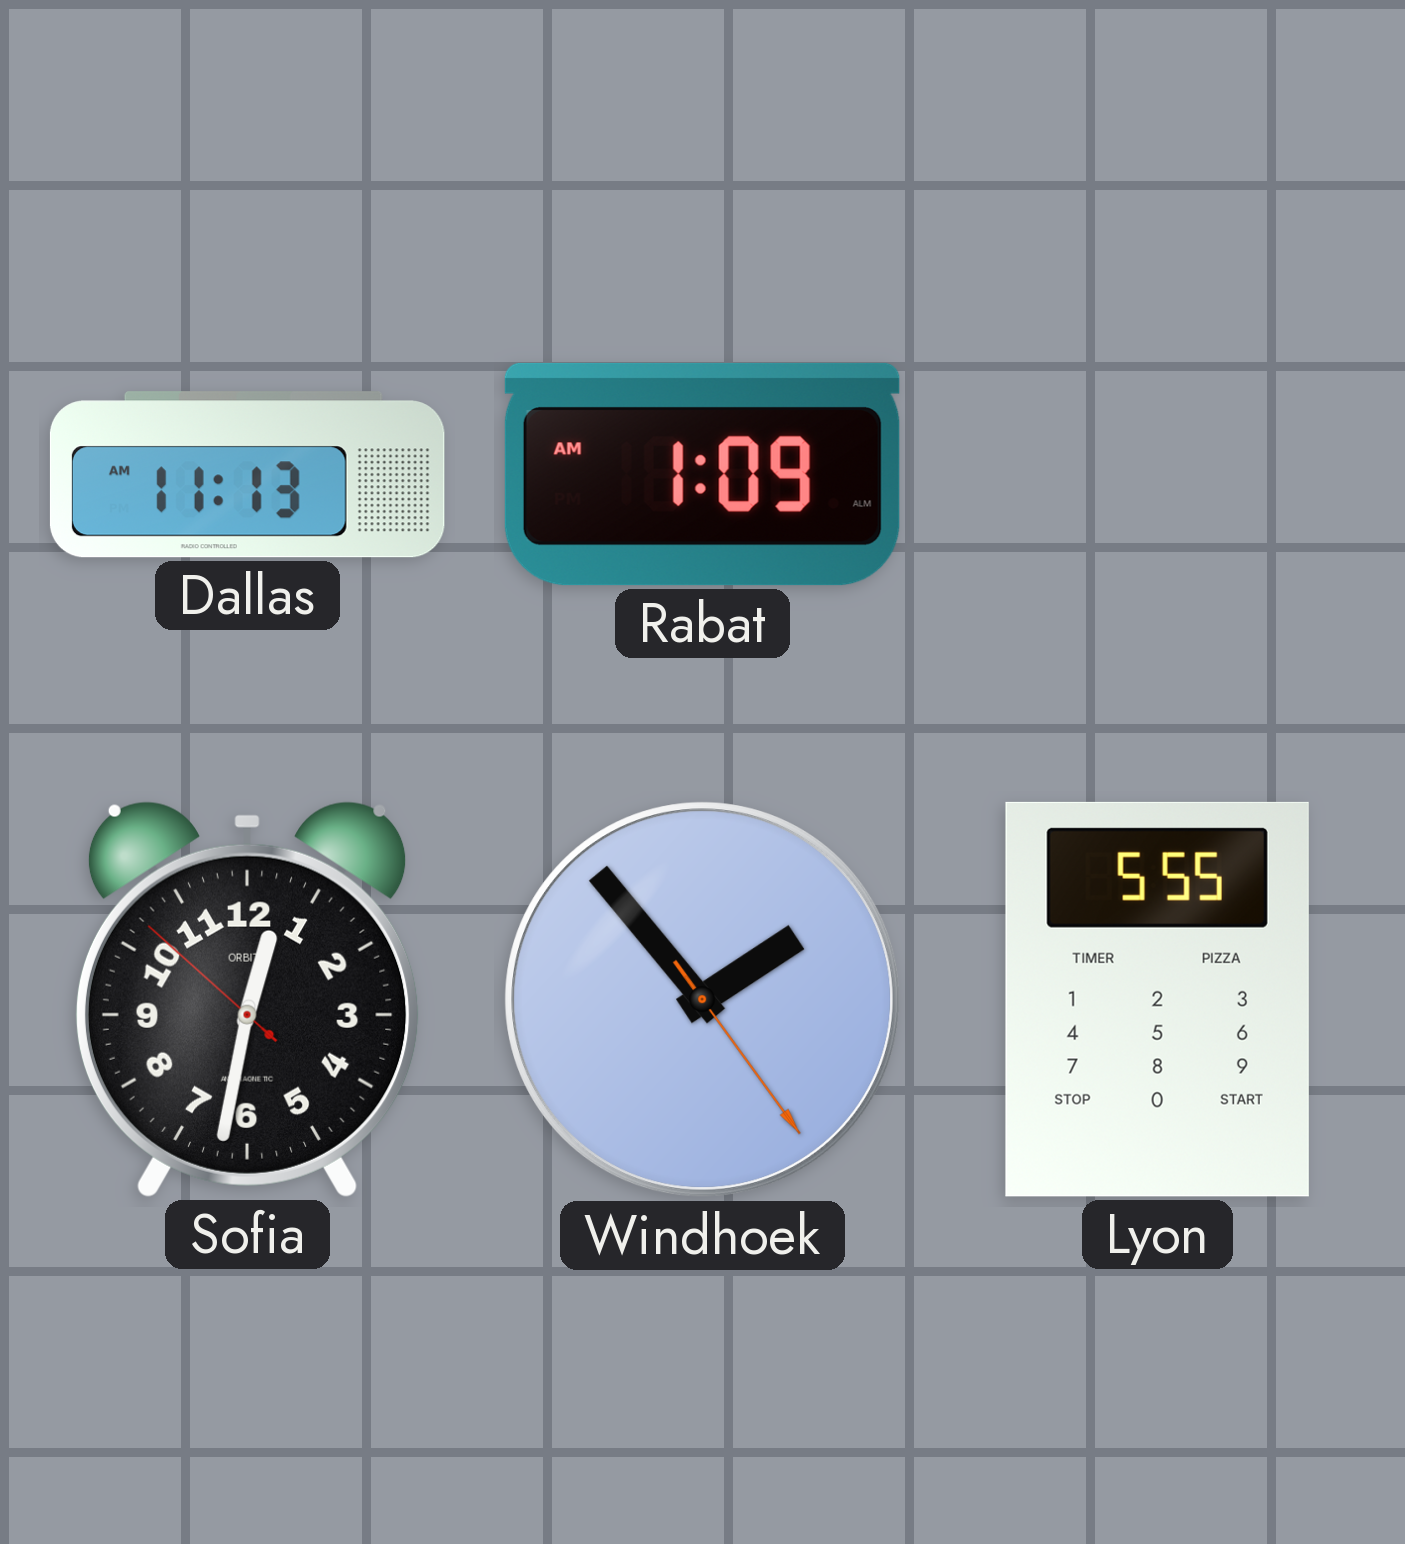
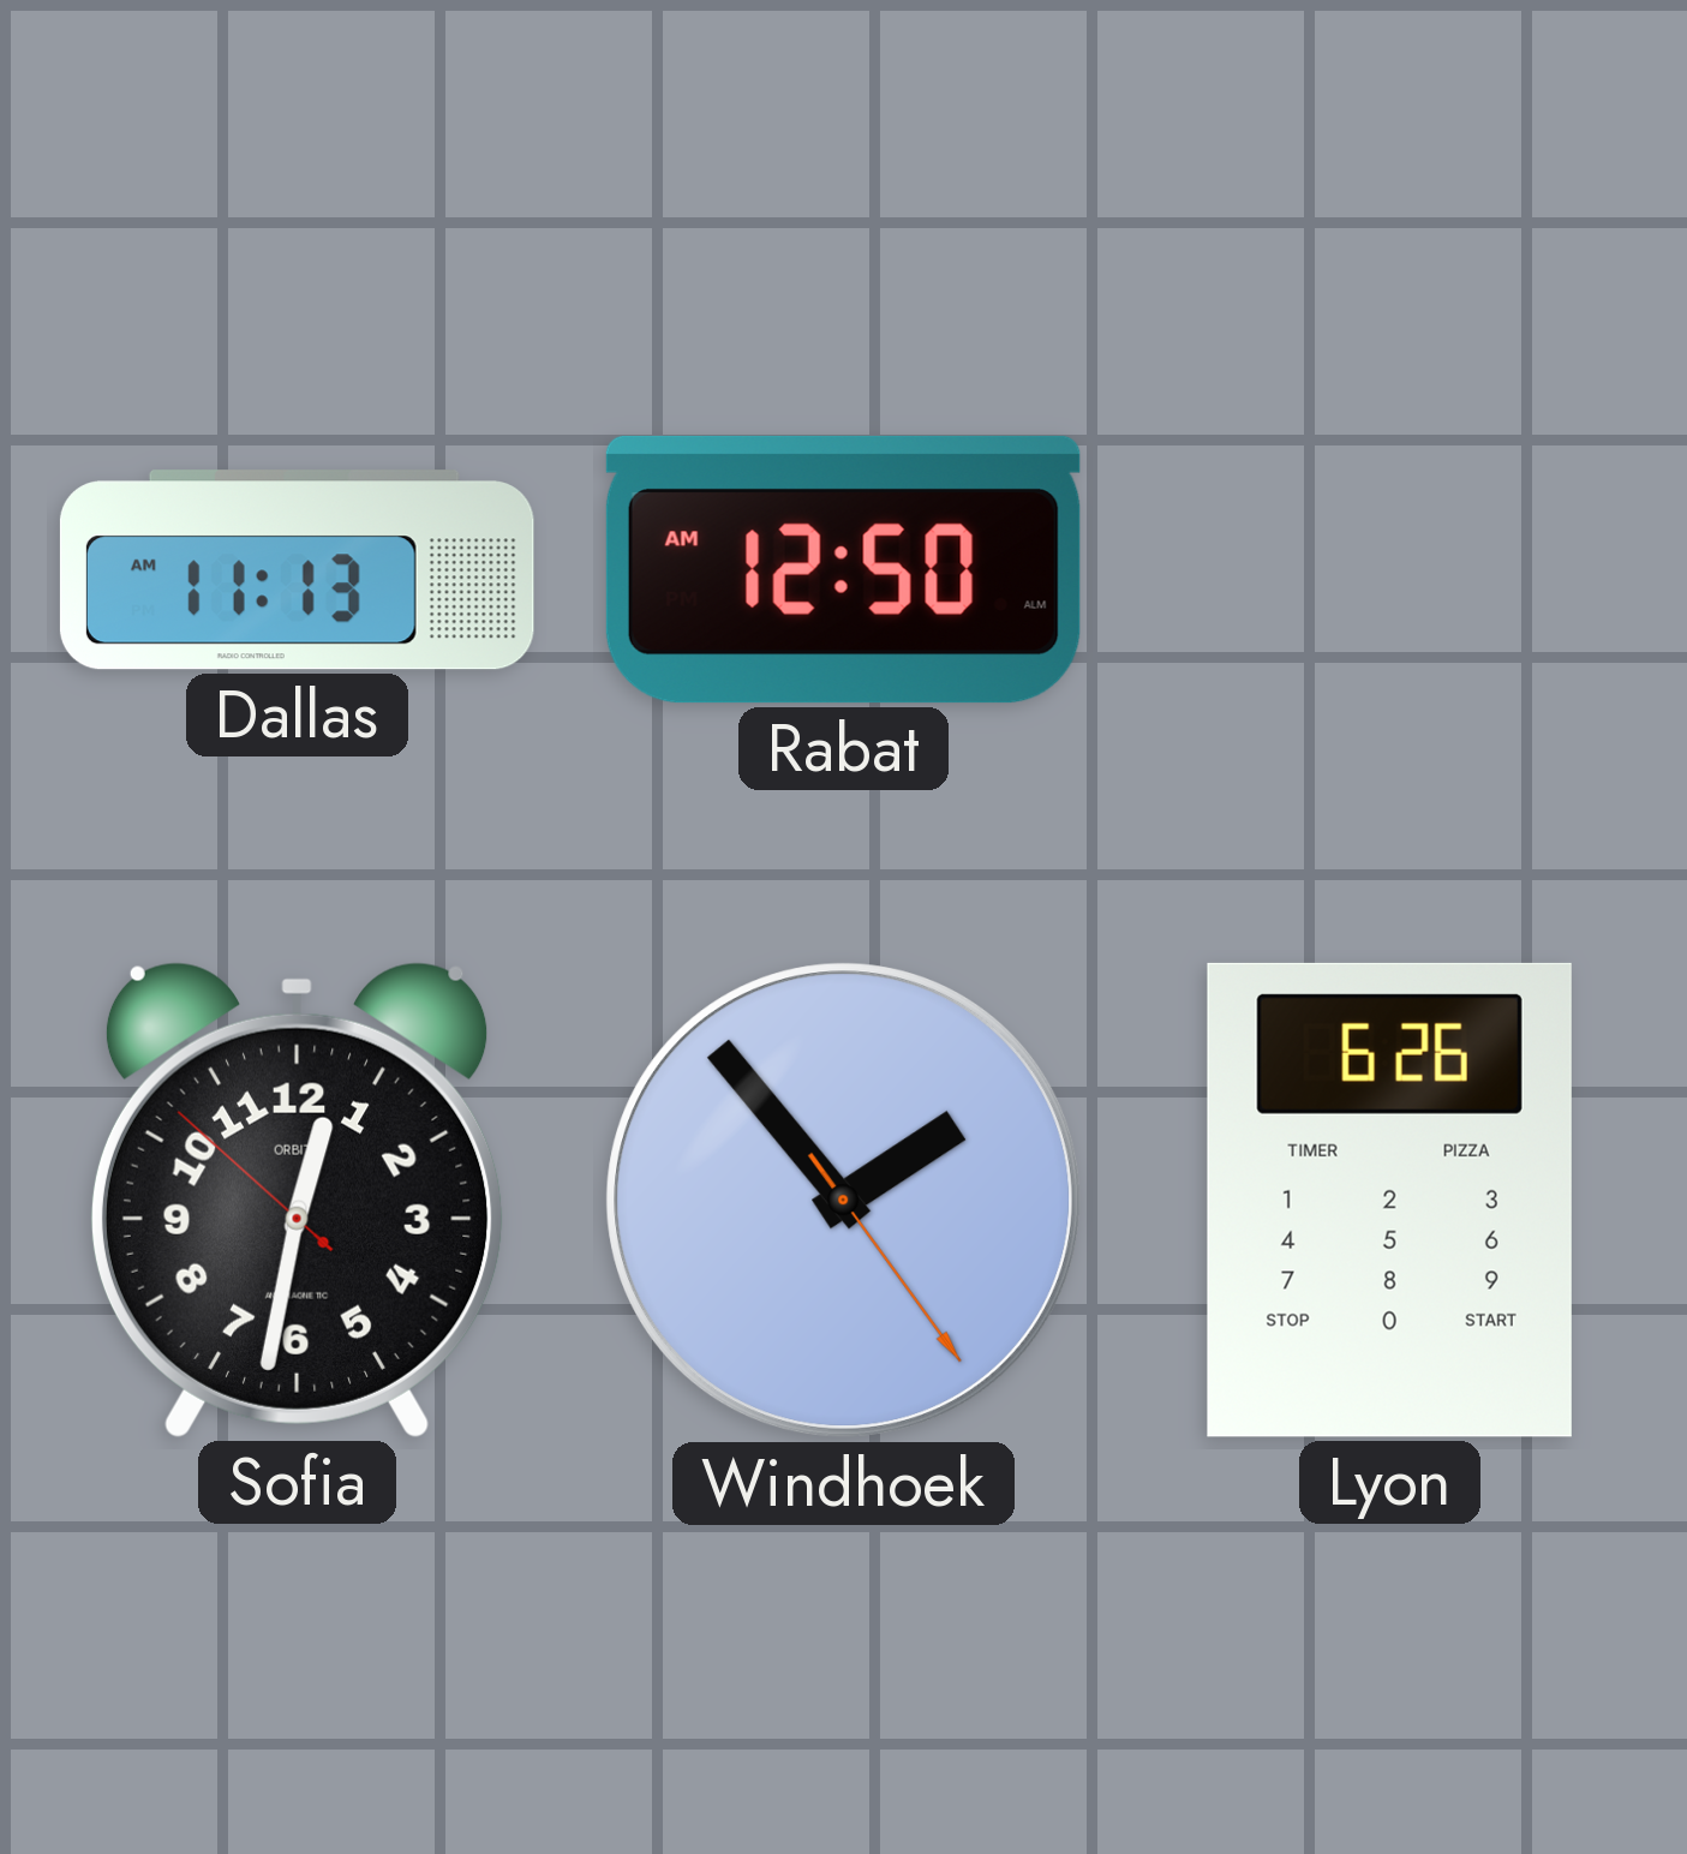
Rabat: 1:09 -> 12:50
Lyon: 5:55 -> 6:26
